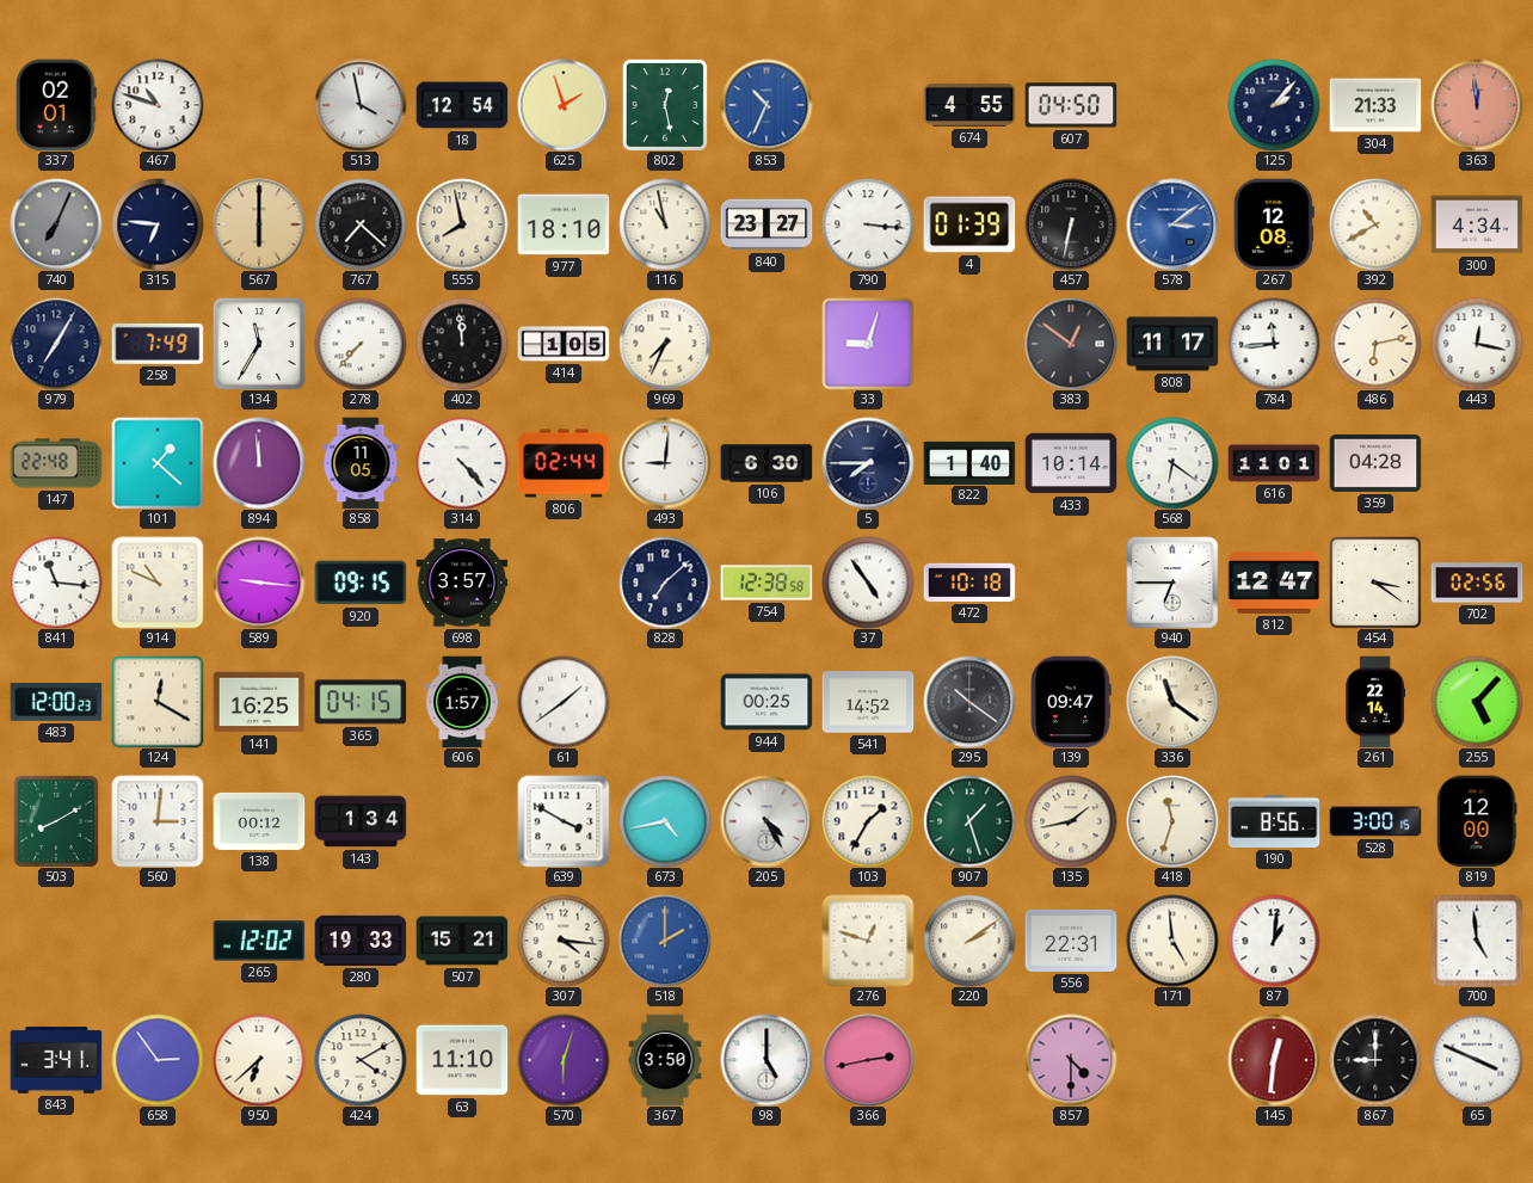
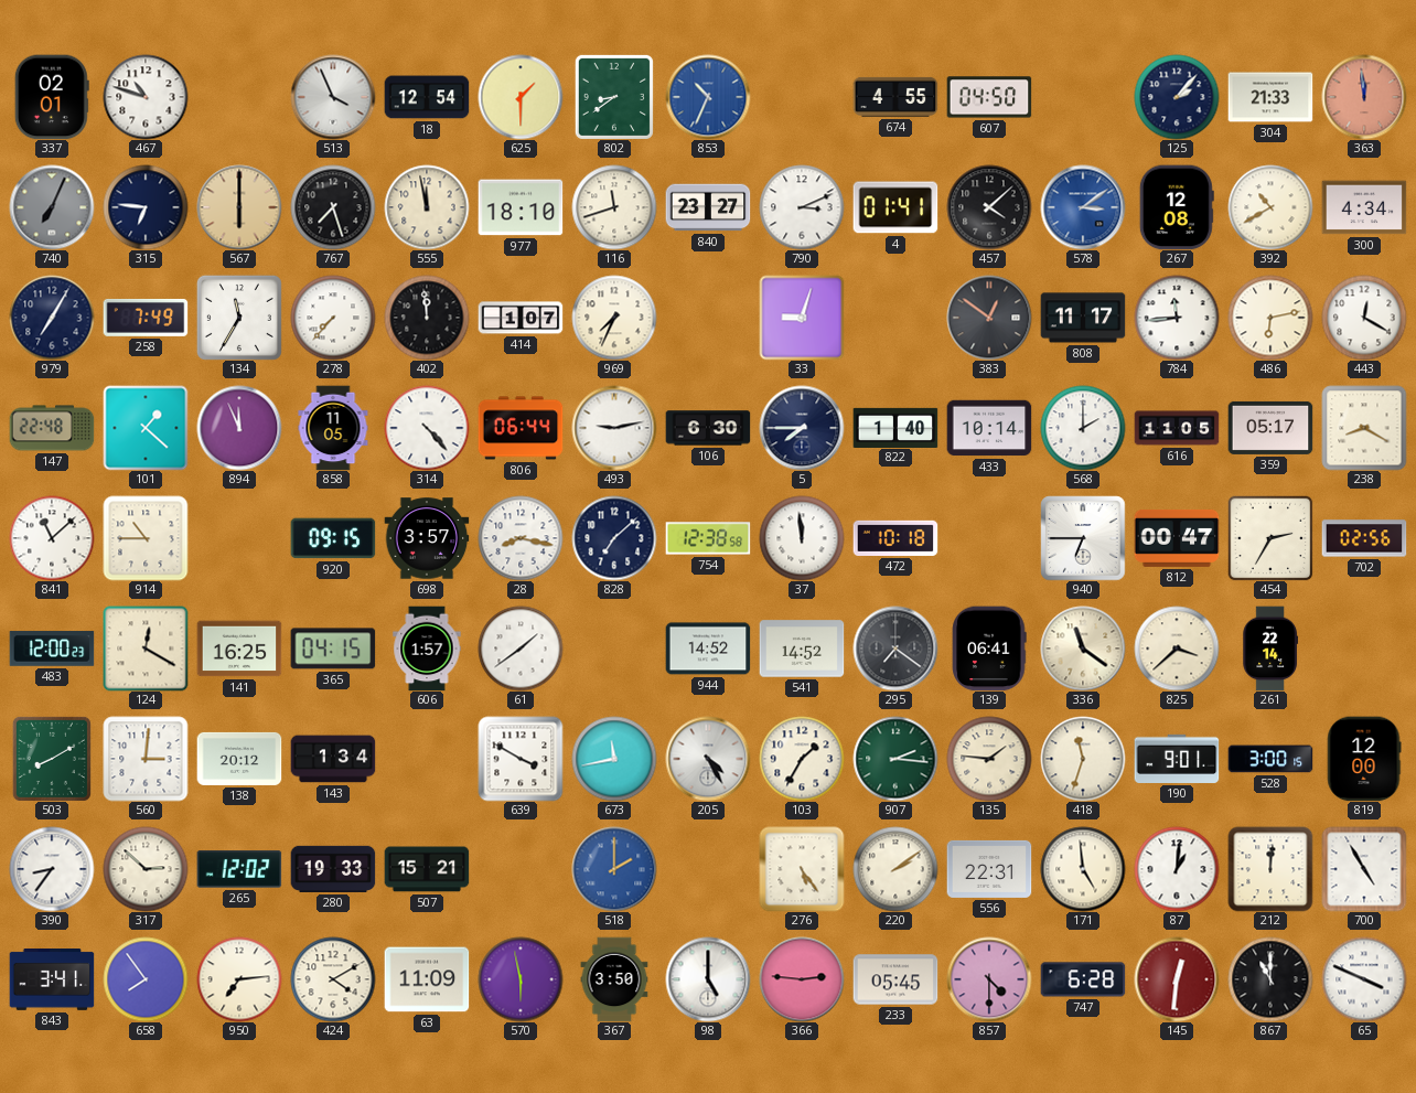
513: 3:58 -> 3:56
625: 1:57 -> 1:30
802: 12:28 -> 8:39
767: 7:22 -> 7:27
555: 7:58 -> 11:58
116: 10:58 -> 11:42
790: 3:16 -> 3:11
4: 01:39 -> 01:41
457: 6:32 -> 4:08
414: 1:05 -> 1:07
443: 12:17 -> 12:20
894: 11:59 -> 11:56
806: 02:44 -> 06:44
493: 9:01 -> 9:13
568: 6:21 -> 2:00
616: 11:01 -> 11:05
359: 04:28 -> 05:17
238: none -> 8:20
841: 11:16 -> 11:08
914: 10:49 -> 10:45
589: 9:16 -> none
28: none -> 8:17
37: 4:54 -> 11:59
812: 12:47 -> 00:47
454: 3:21 -> 2:35
944: 00:25 -> 14:52
295: 10:21 -> 7:21
139: 09:47 -> 06:41
825: none -> 3:38
255: 5:07 -> none
138: 00:12 -> 20:12
673: 4:43 -> 11:43
907: 1:27 -> 2:16
135: 1:43 -> 1:46
190: 8:56 -> 9:01
390: none -> 8:36
317: none -> 2:52
307: 4:16 -> none
276: 12:48 -> 5:24
212: none -> 12:01
700: 4:59 -> 4:55
658: 2:54 -> 7:54
950: 6:38 -> 7:14
63: 11:10 -> 11:09
570: 6:03 -> 5:58
366: 2:43 -> 2:46
233: none -> 05:45
747: none -> 6:28
867: 9:00 -> 11:00
